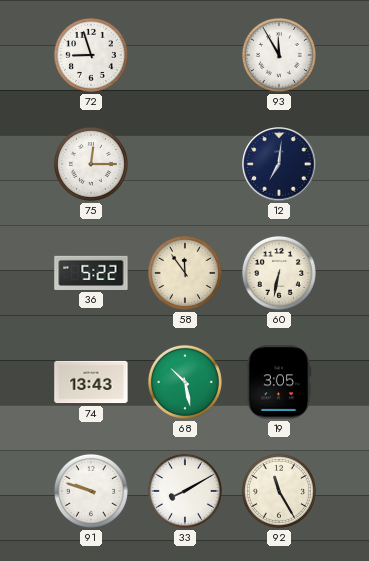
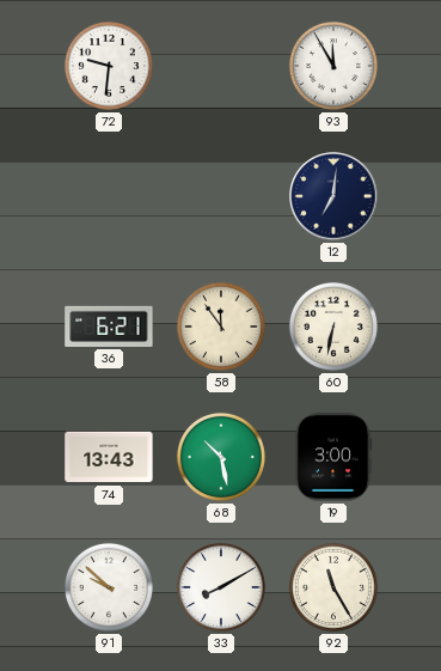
72: 8:57 -> 9:31
75: 12:15 -> none
36: 5:22 -> 6:21
19: 3:05 -> 3:00
91: 9:48 -> 9:52
